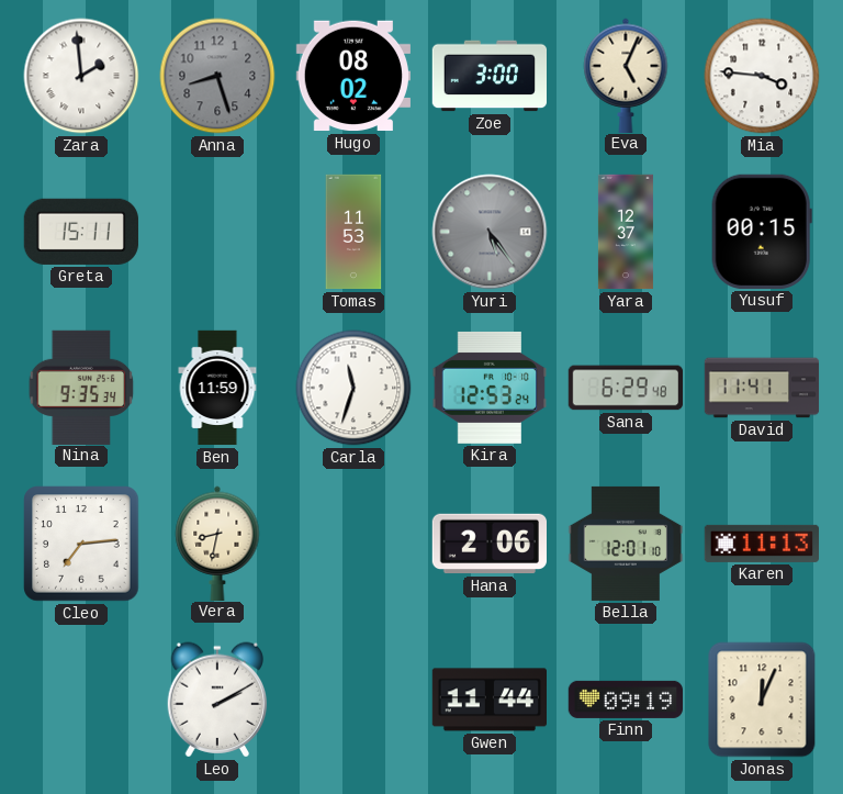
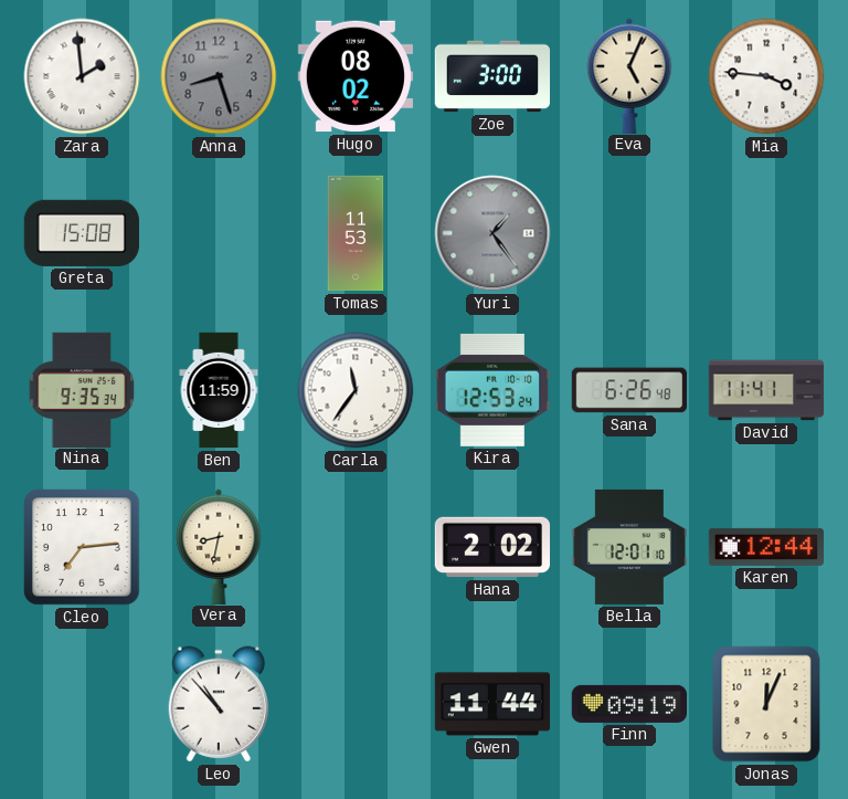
Greta: 15:11 -> 15:08
Yuri: 5:24 -> 1:24
Yara: 12:37 -> none
Yusuf: 00:15 -> none
Carla: 11:33 -> 11:36
Sana: 6:29 -> 6:26
Hana: 2:06 -> 2:02
Karen: 11:13 -> 12:44
Leo: 2:10 -> 10:53
